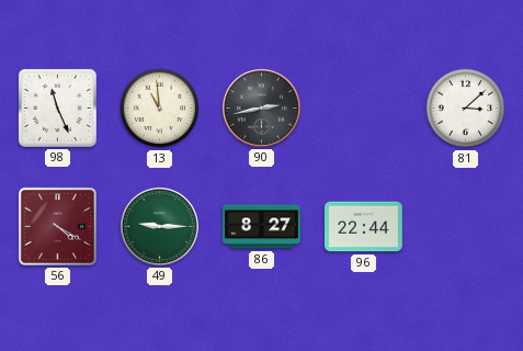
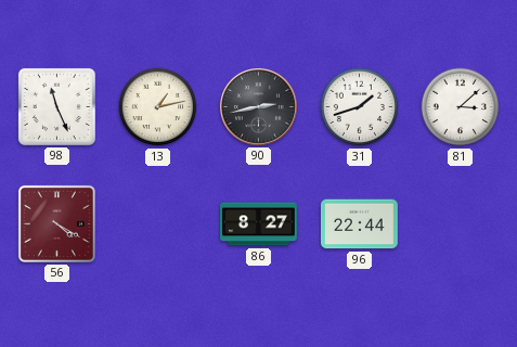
13: 10:59 -> 1:13
31: none -> 1:42
49: 9:15 -> none
